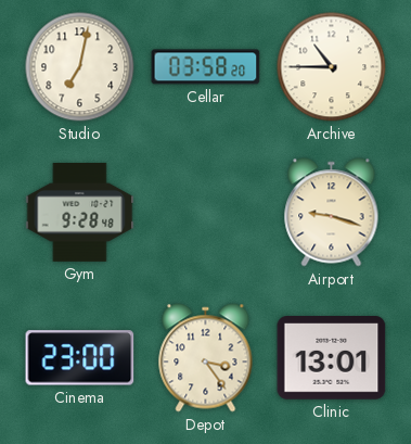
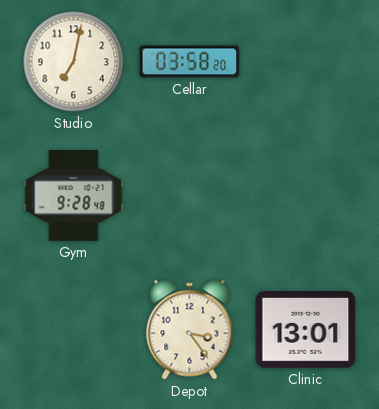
Archive: 10:45 -> none
Airport: 9:18 -> none
Cinema: 23:00 -> none
